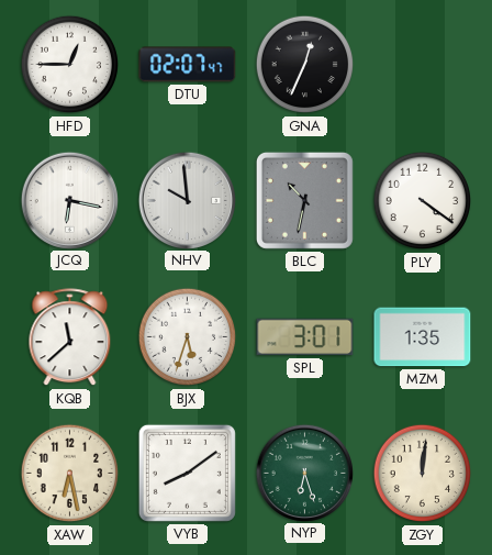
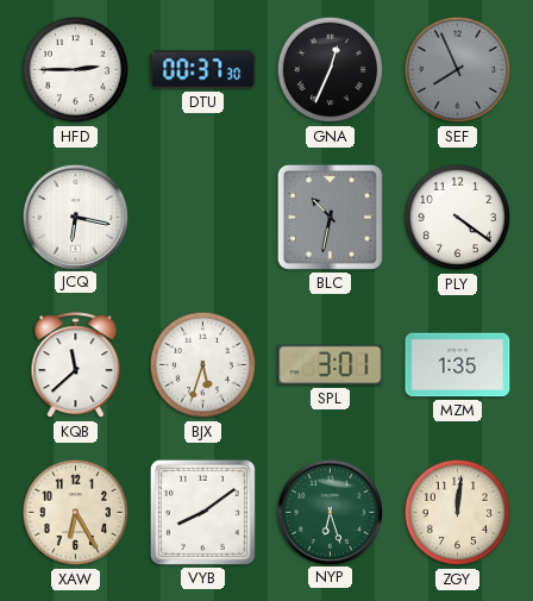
HFD: 12:45 -> 2:45
DTU: 02:07 -> 00:37
SEF: none -> 7:56
NHV: 9:59 -> none
XAW: 6:28 -> 6:25
